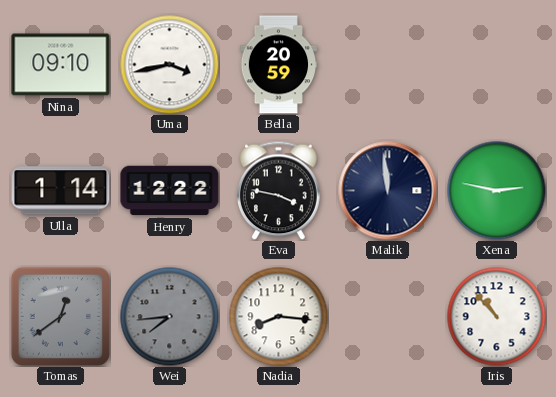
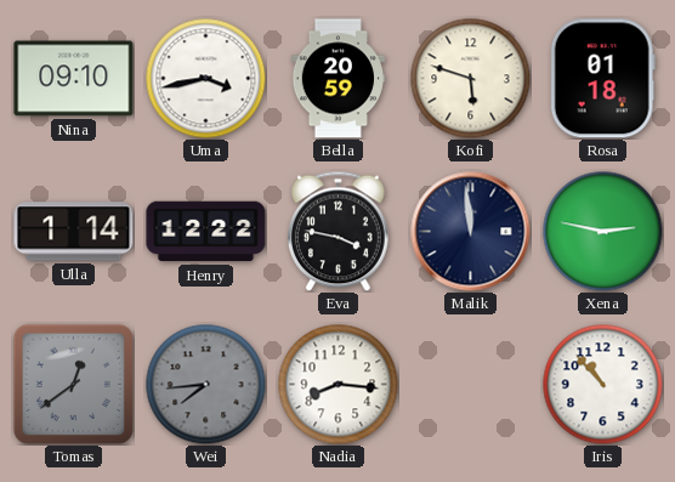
Kofi: none -> 5:48
Rosa: none -> 01:18
